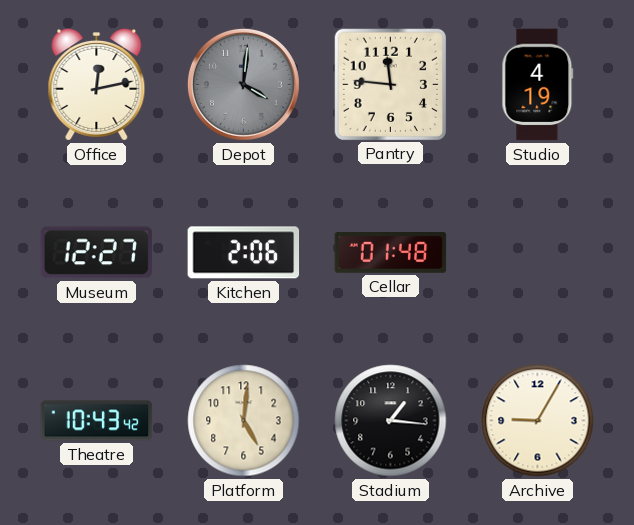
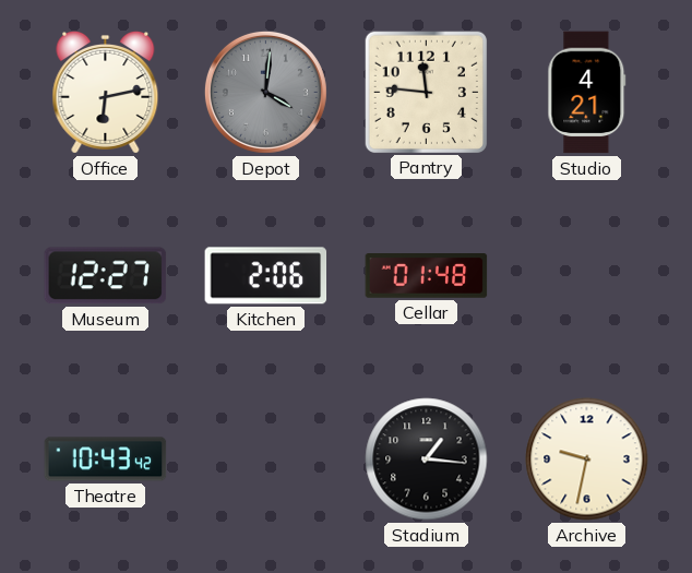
Office: 12:13 -> 6:13
Studio: 4:19 -> 4:21
Platform: 5:01 -> none
Archive: 9:05 -> 9:32
